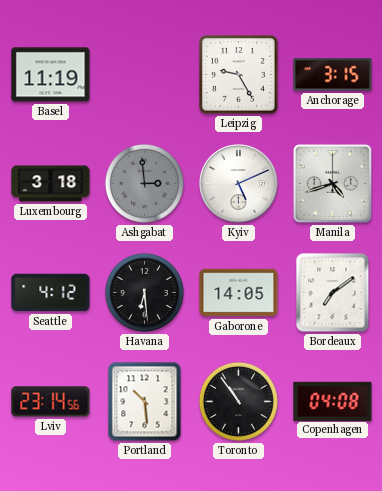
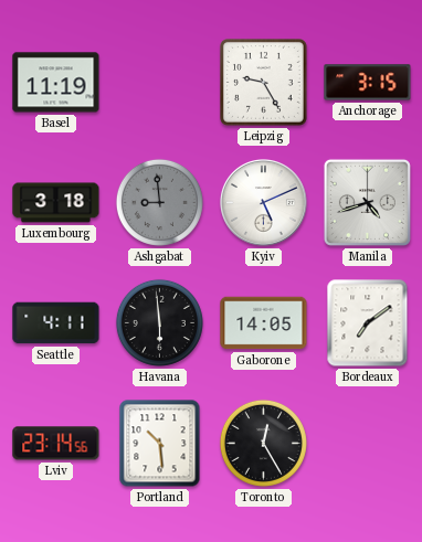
Ashgabat: 2:59 -> 8:59
Seattle: 4:12 -> 4:11
Havana: 6:29 -> 5:59
Toronto: 10:54 -> 12:25
Copenhagen: 04:08 -> none
